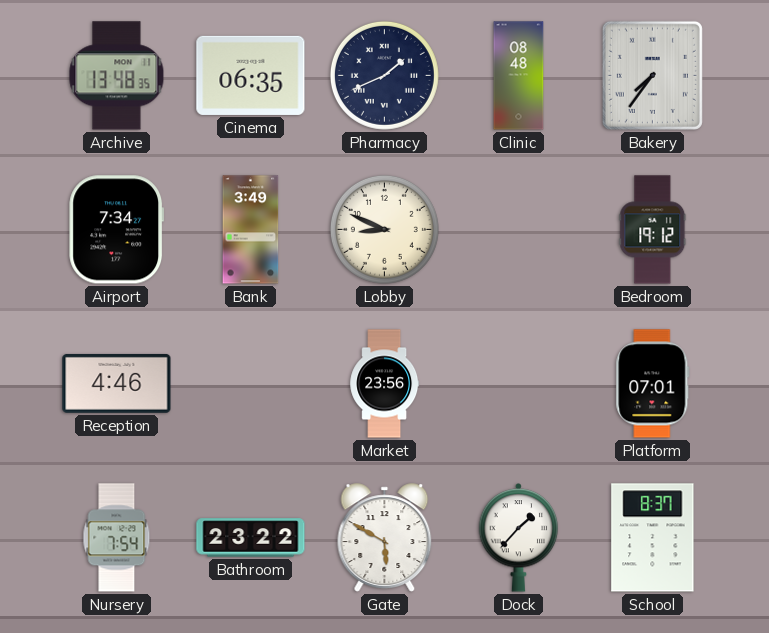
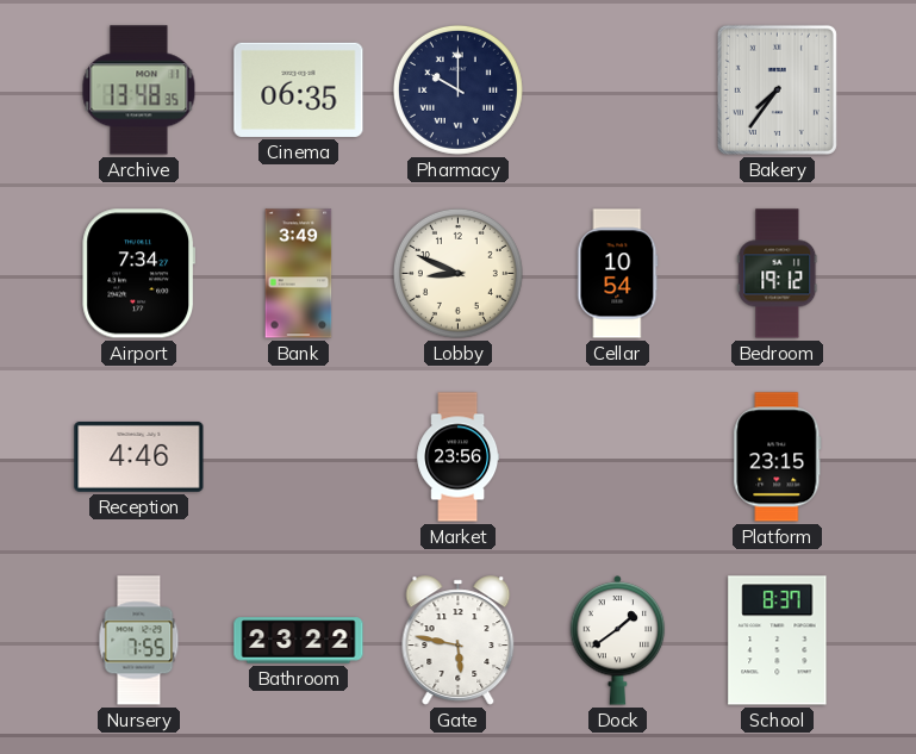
Pharmacy: 1:41 -> 10:00
Clinic: 08:48 -> none
Cellar: none -> 10:54
Platform: 07:01 -> 23:15
Nursery: 7:54 -> 7:55
Gate: 5:50 -> 5:47
Dock: 1:37 -> 1:39
